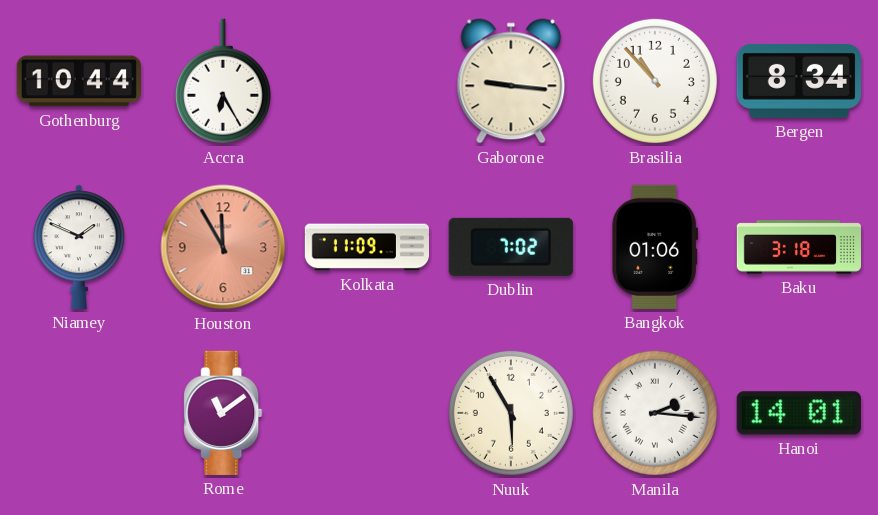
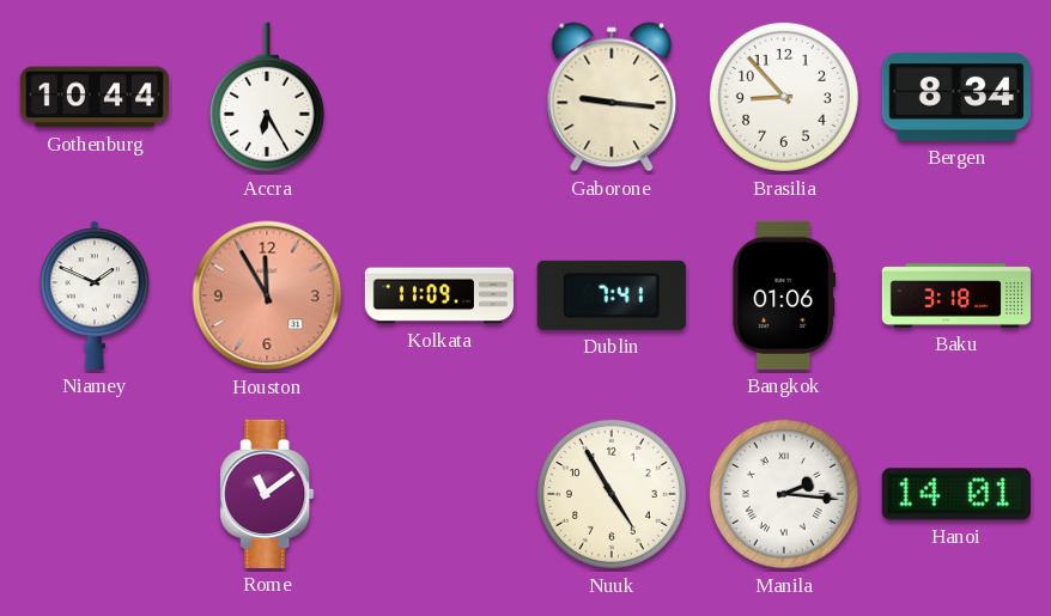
Brasilia: 10:53 -> 8:53
Dublin: 7:02 -> 7:41
Nuuk: 5:55 -> 4:55
